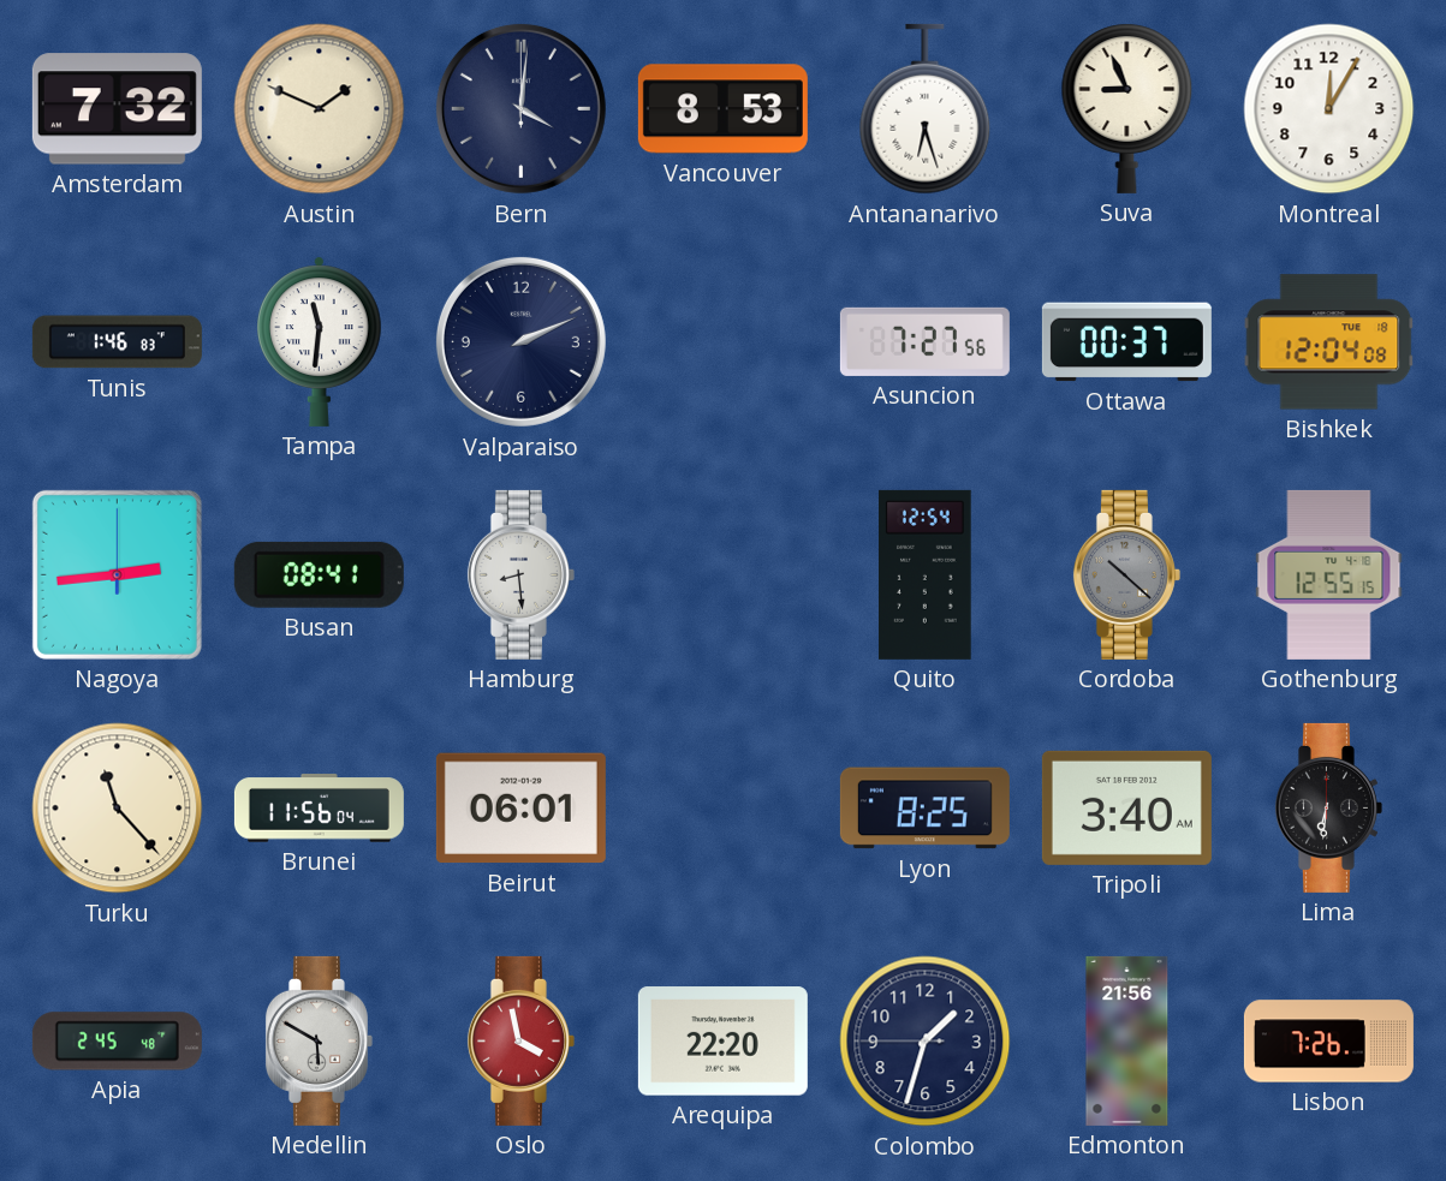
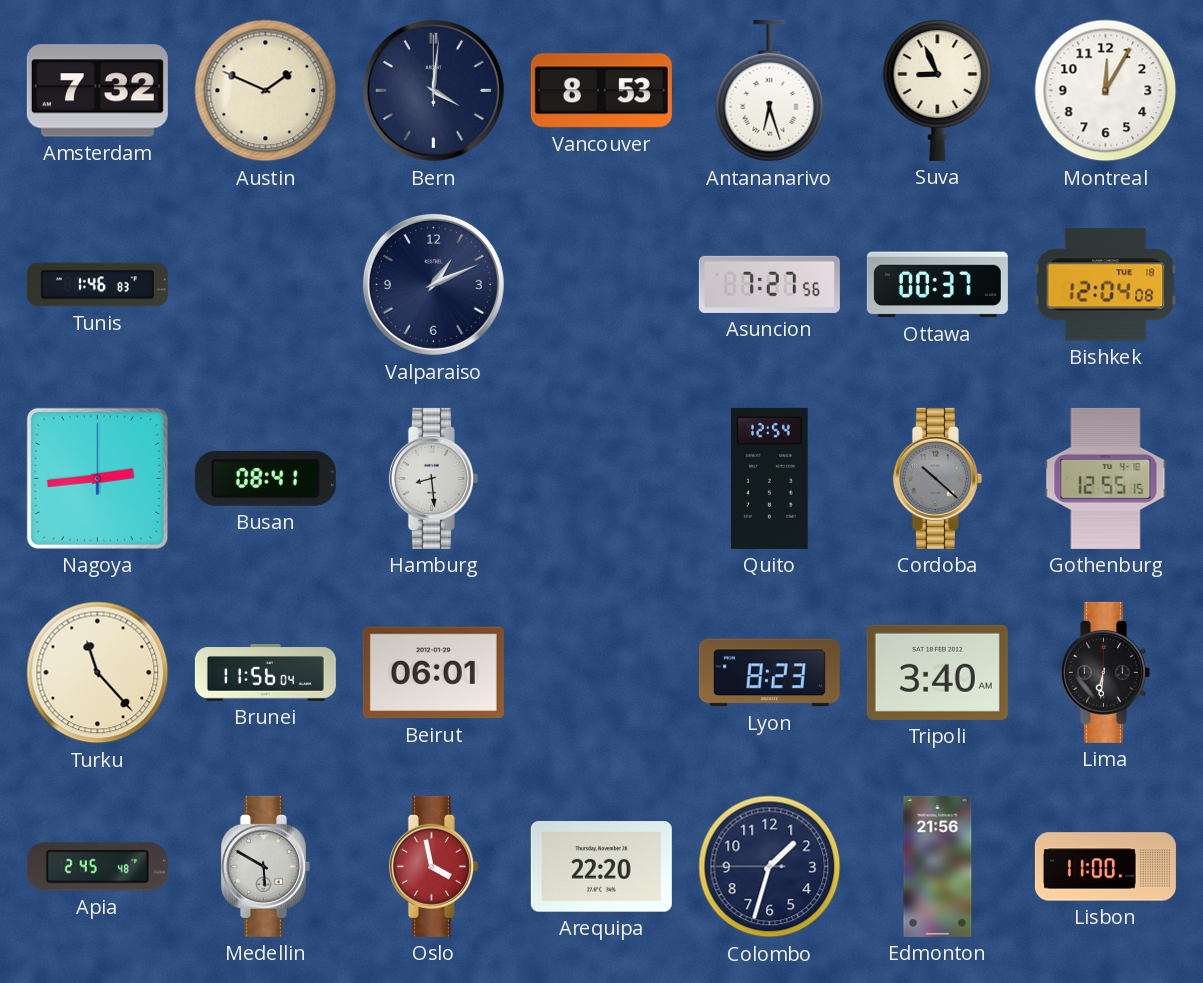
Tampa: 11:31 -> none
Valparaiso: 2:11 -> 1:11
Lyon: 8:25 -> 8:23
Lisbon: 7:26 -> 11:00
